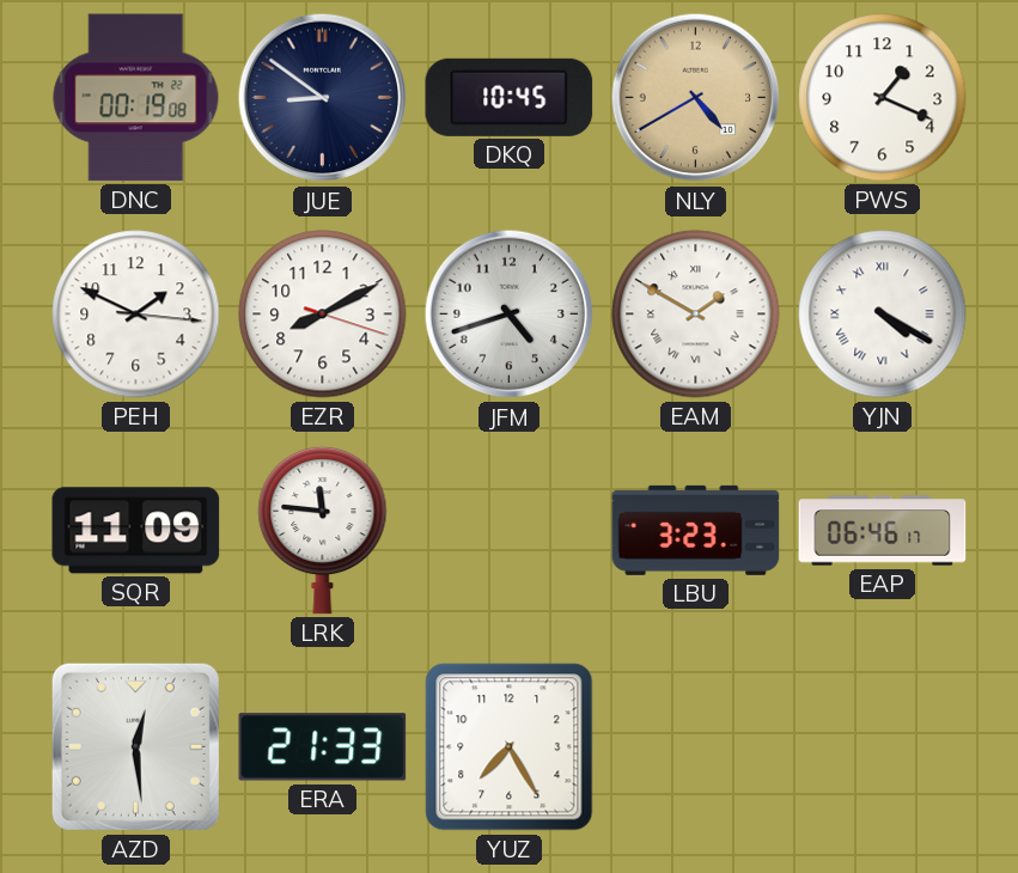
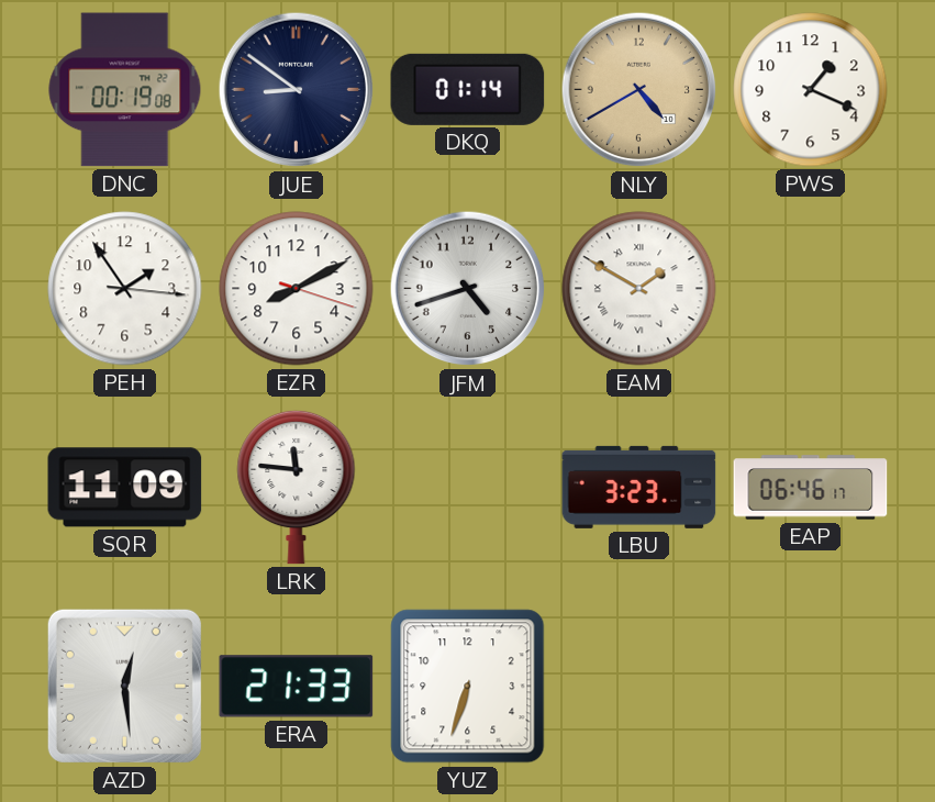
DKQ: 10:45 -> 01:14
PEH: 1:49 -> 1:54
YJN: 4:20 -> none
YUZ: 7:25 -> 6:33
